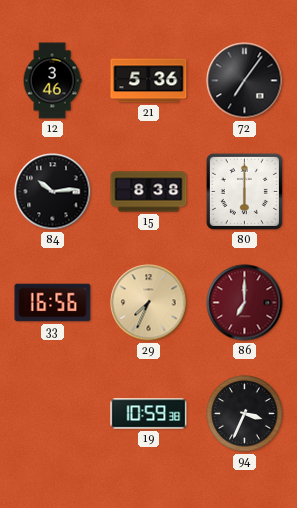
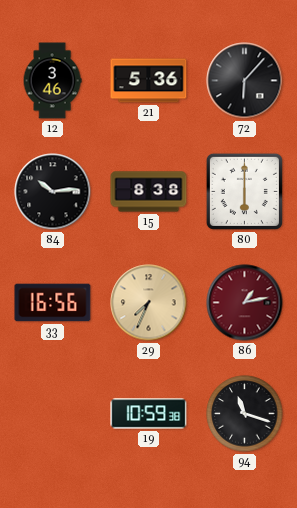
72: 7:06 -> 6:07
86: 7:00 -> 1:13
94: 3:34 -> 11:18
